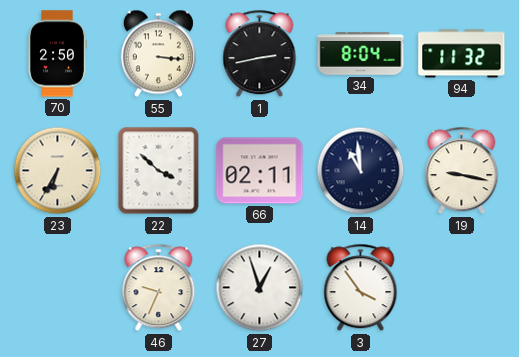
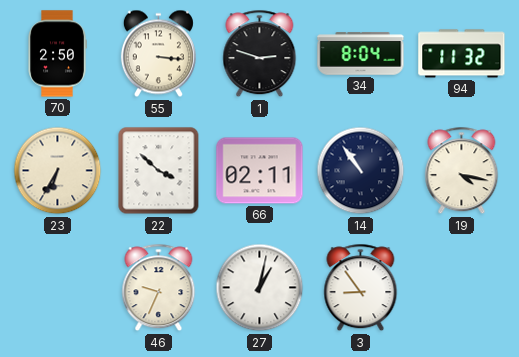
1: 2:43 -> 2:48
14: 10:59 -> 10:54
19: 9:17 -> 4:17
27: 12:57 -> 1:02
3: 3:54 -> 8:54
